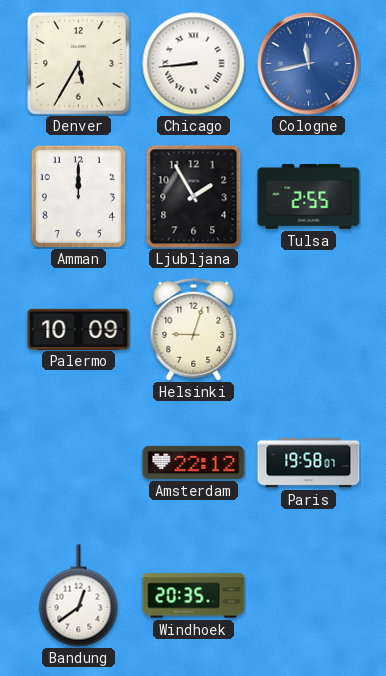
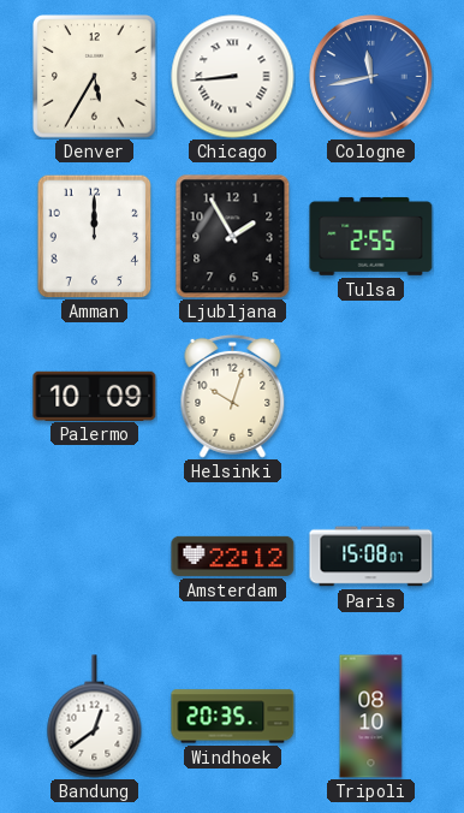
Helsinki: 9:03 -> 10:03
Paris: 19:58 -> 15:08
Tripoli: none -> 08:10
